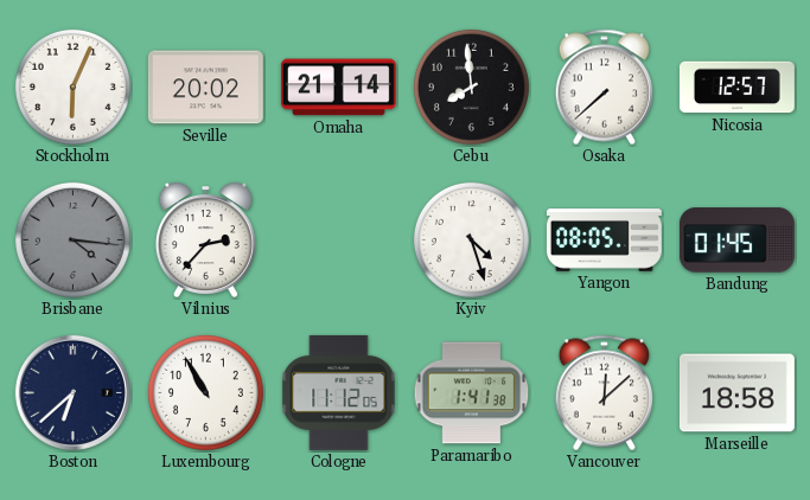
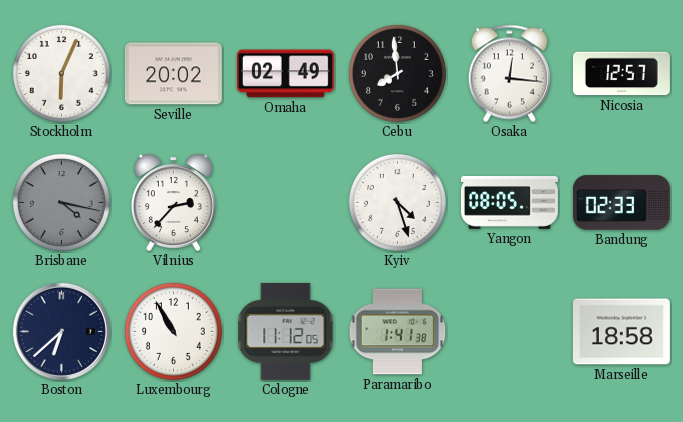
Omaha: 21:14 -> 02:49
Osaka: 7:38 -> 12:16
Brisbane: 4:16 -> 4:17
Bandung: 01:45 -> 02:33
Vancouver: 12:08 -> none
